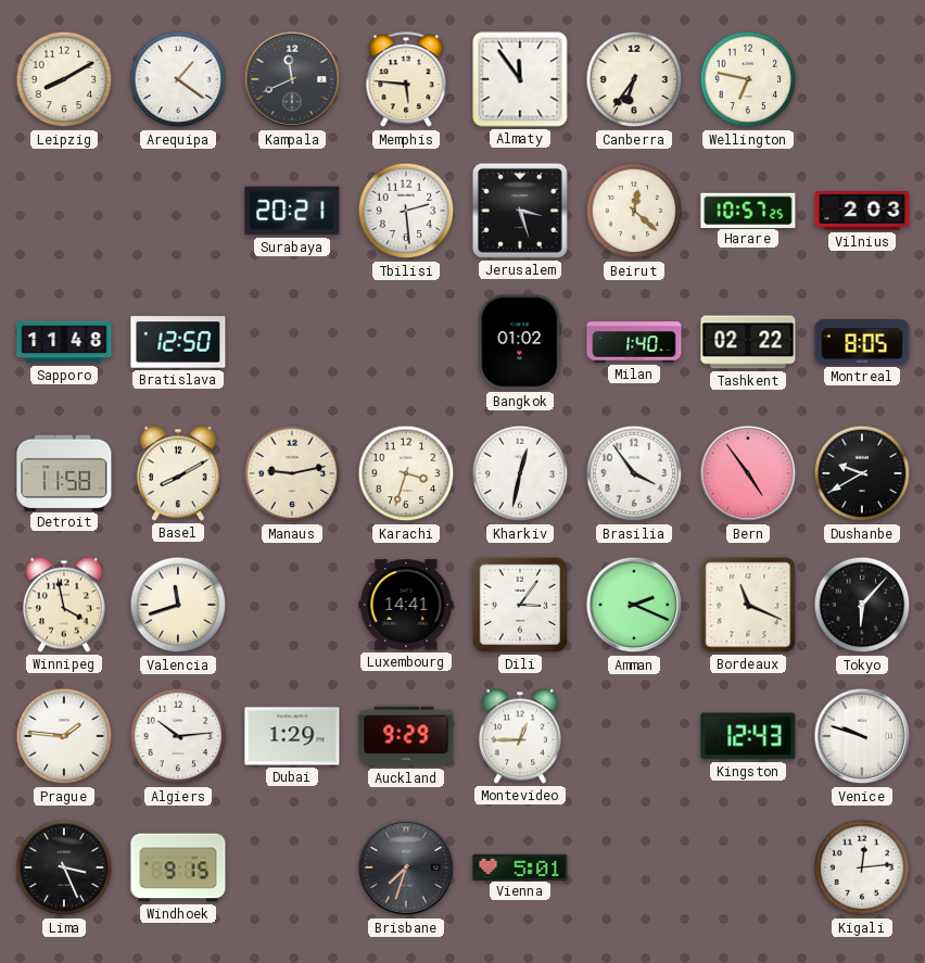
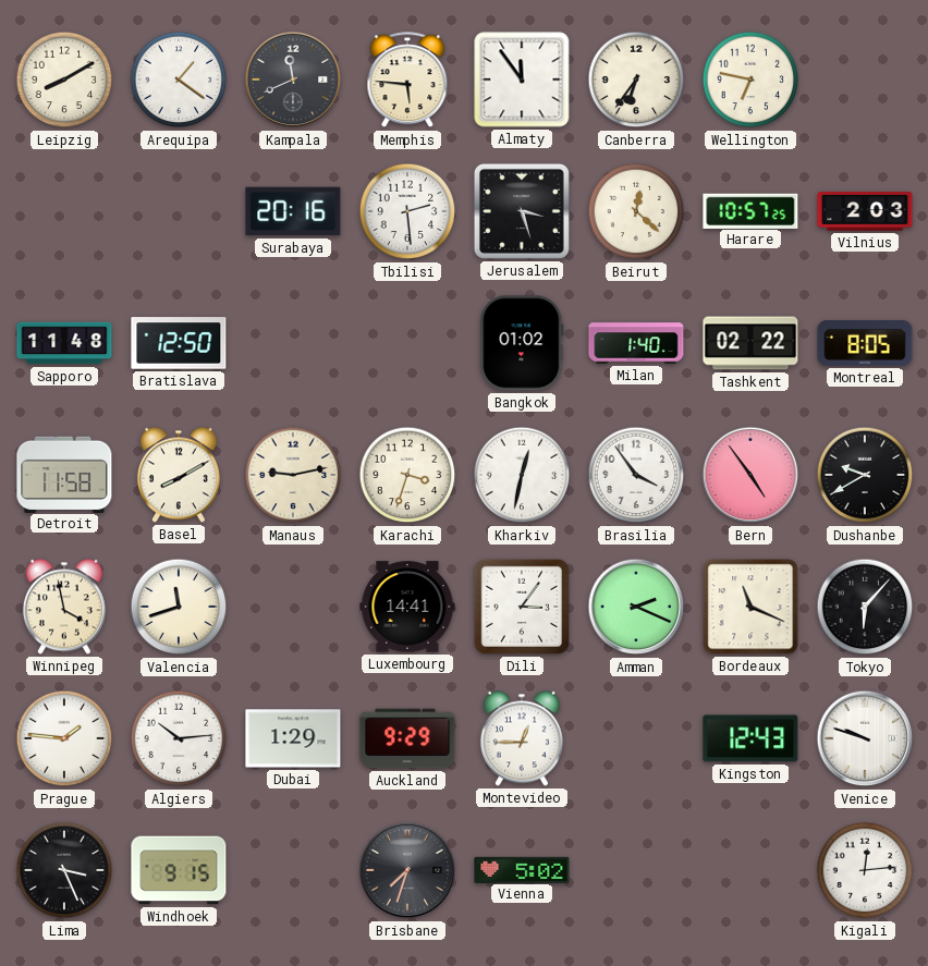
Surabaya: 20:21 -> 20:16
Vienna: 5:01 -> 5:02
